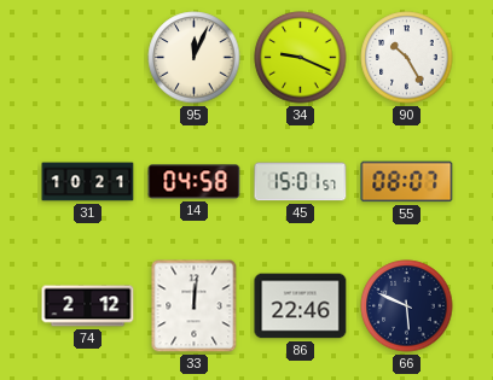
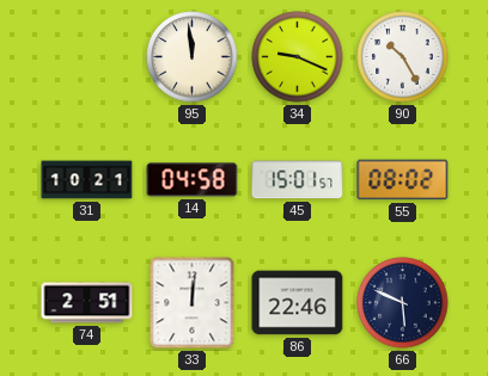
95: 12:04 -> 11:59
55: 08:07 -> 08:02
74: 2:12 -> 2:51
